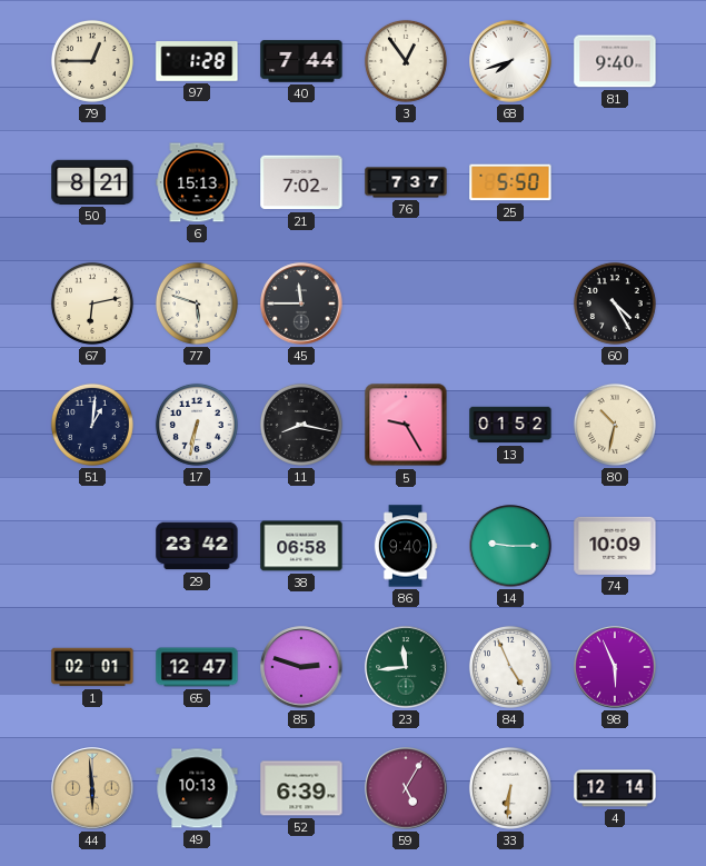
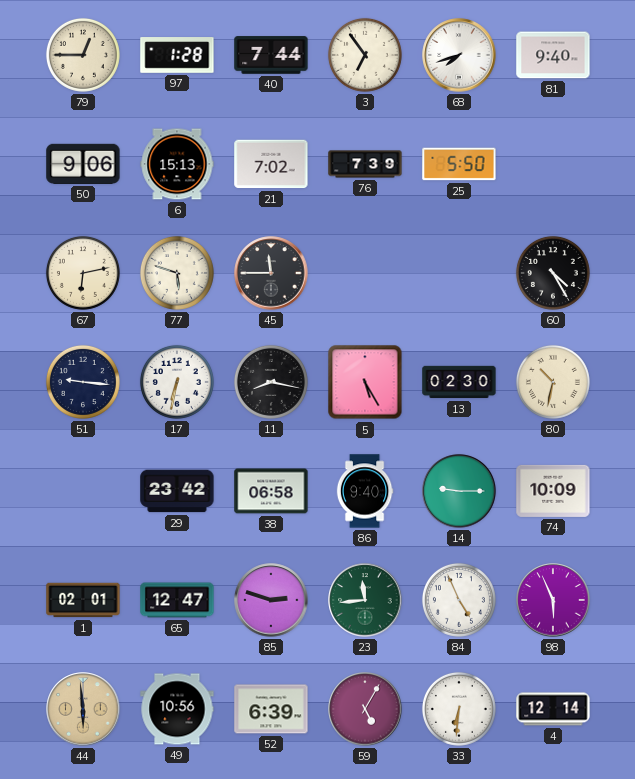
3: 12:54 -> 6:54
50: 8:21 -> 9:06
76: 7:37 -> 7:39
51: 1:01 -> 9:16
5: 9:25 -> 5:25
13: 01:52 -> 02:30
49: 10:13 -> 10:56
